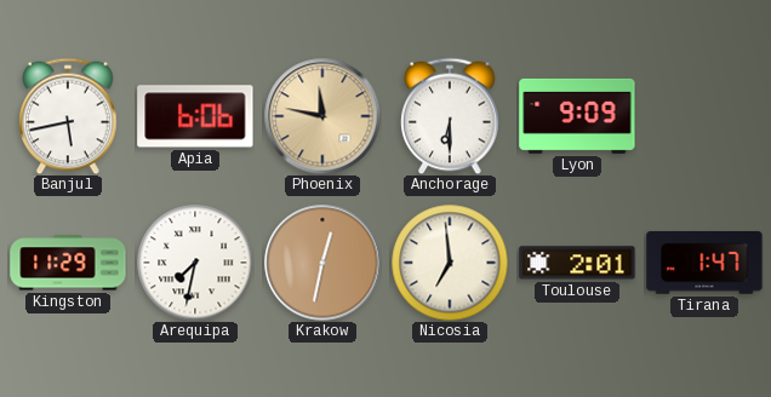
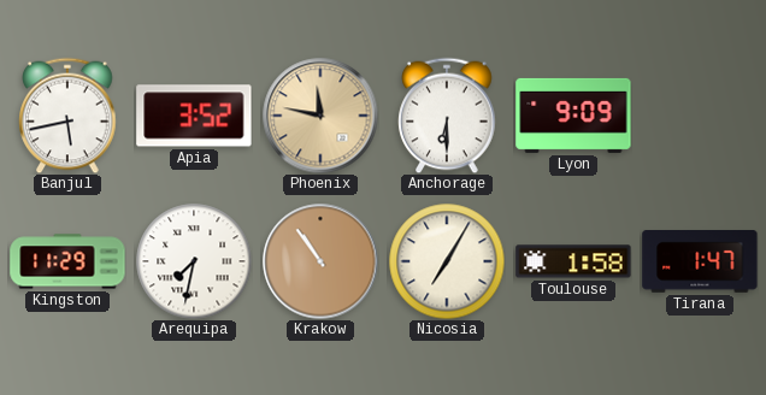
Apia: 6:06 -> 3:52
Krakow: 12:32 -> 10:54
Nicosia: 6:59 -> 7:05
Toulouse: 2:01 -> 1:58
